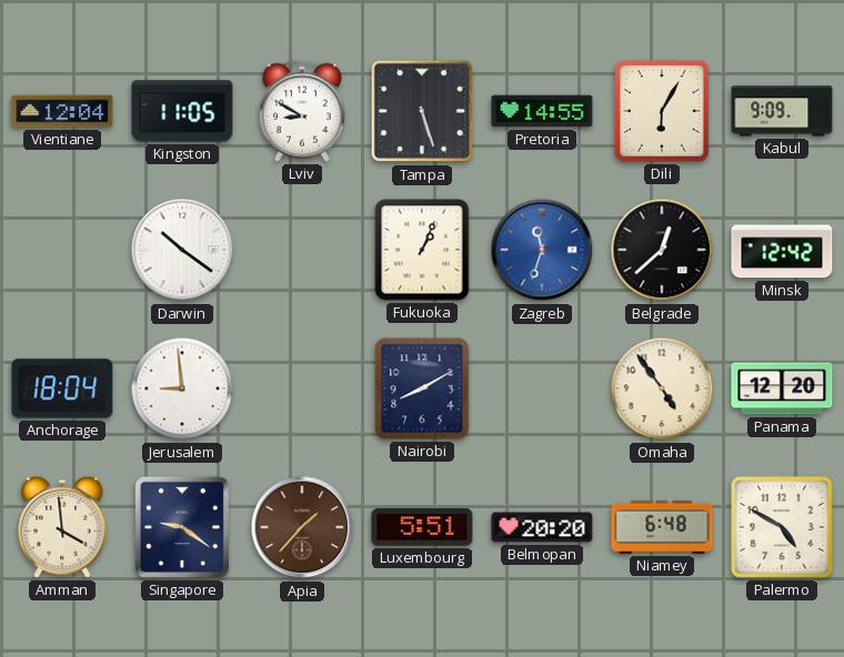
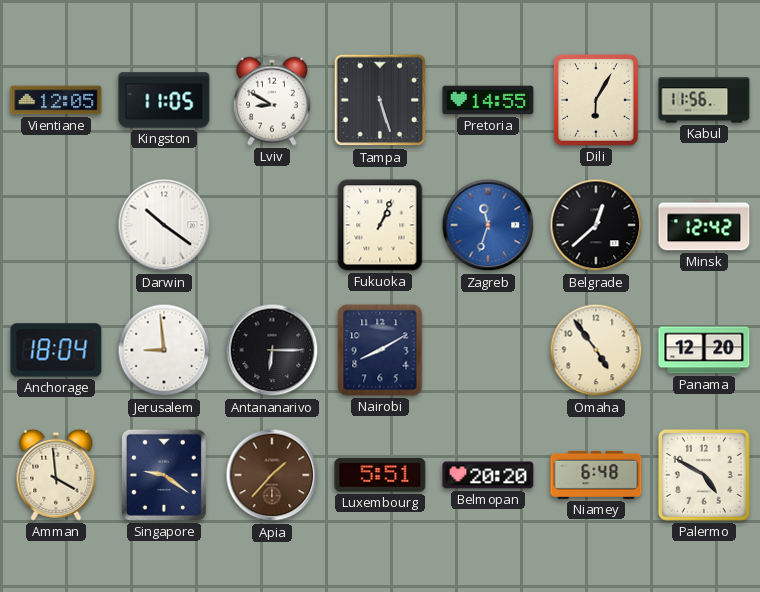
Vientiane: 12:04 -> 12:05
Kabul: 9:09 -> 11:56
Antananarivo: none -> 6:15
